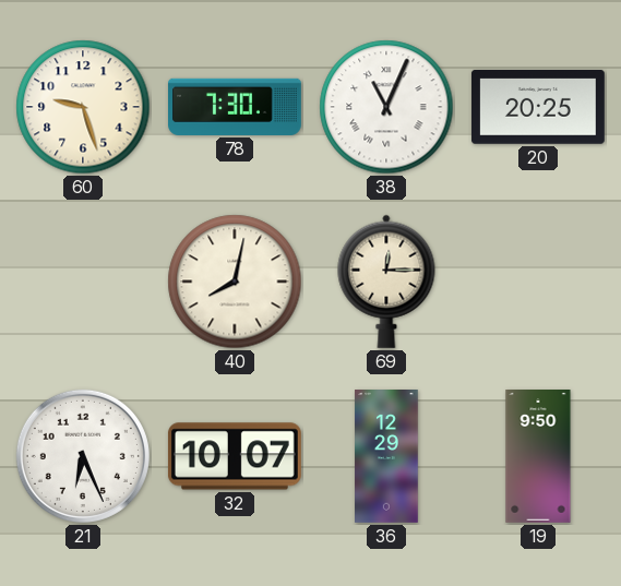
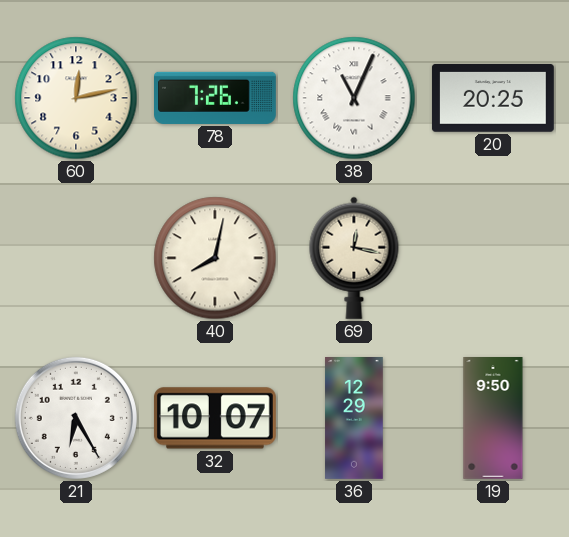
60: 9:27 -> 12:13
78: 7:30 -> 7:26
69: 12:15 -> 12:17
21: 6:26 -> 6:25
